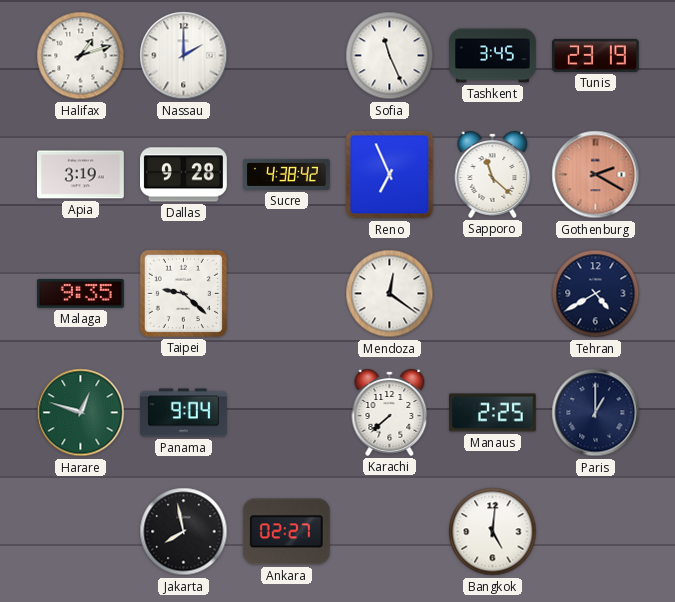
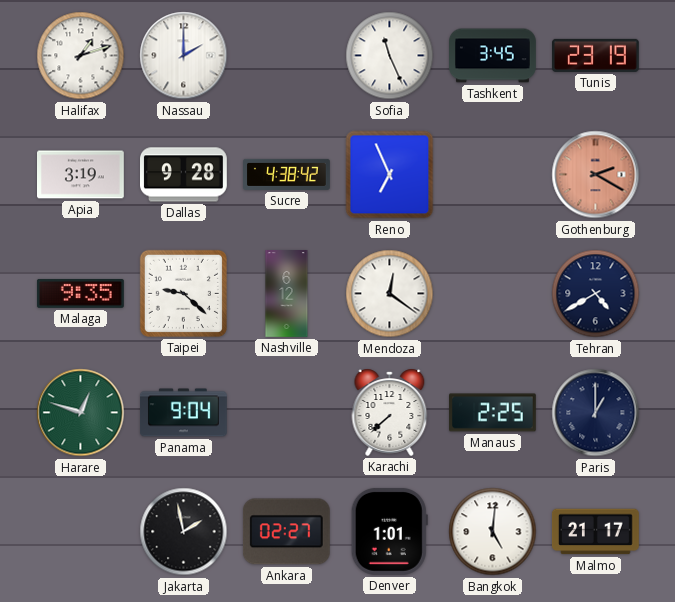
Sapporo: 11:22 -> none
Nashville: none -> 6:12
Jakarta: 7:58 -> 1:58
Denver: none -> 1:01
Malmo: none -> 21:17
